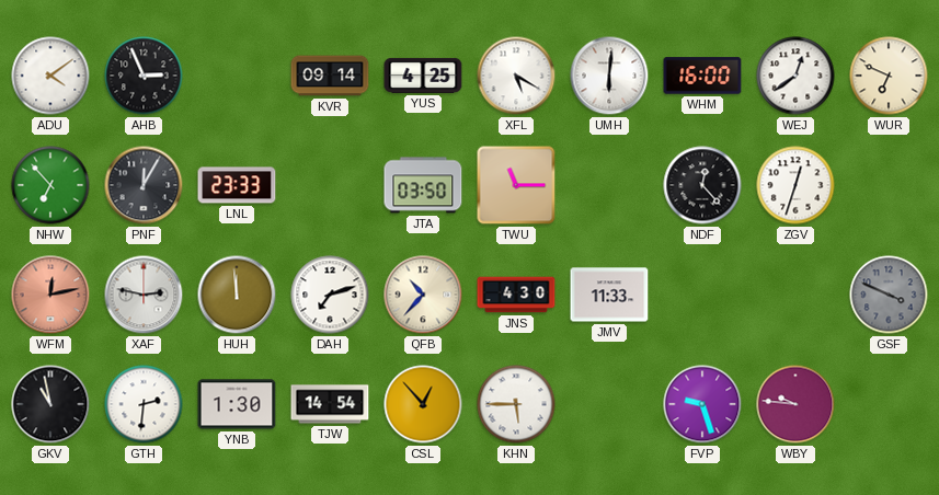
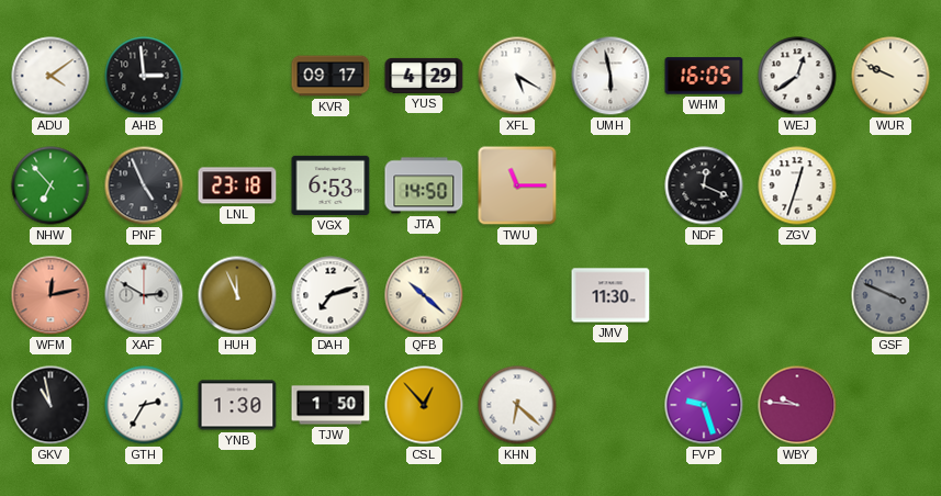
AHB: 2:56 -> 2:59
KVR: 09:14 -> 09:17
YUS: 4:25 -> 4:29
UMH: 6:01 -> 5:58
WHM: 16:00 -> 16:05
WUR: 6:49 -> 9:49
PNF: 12:05 -> 4:56
LNL: 23:33 -> 23:18
VGX: none -> 6:53
JTA: 03:50 -> 14:50
NDF: 12:23 -> 12:19
XAF: 2:47 -> 2:50
HUH: 11:59 -> 11:56
QFB: 10:37 -> 10:22
JNS: 4:30 -> none
JMV: 11:33 -> 11:30
GTH: 2:31 -> 2:35
TJW: 14:54 -> 1:50
KHN: 5:45 -> 6:22
